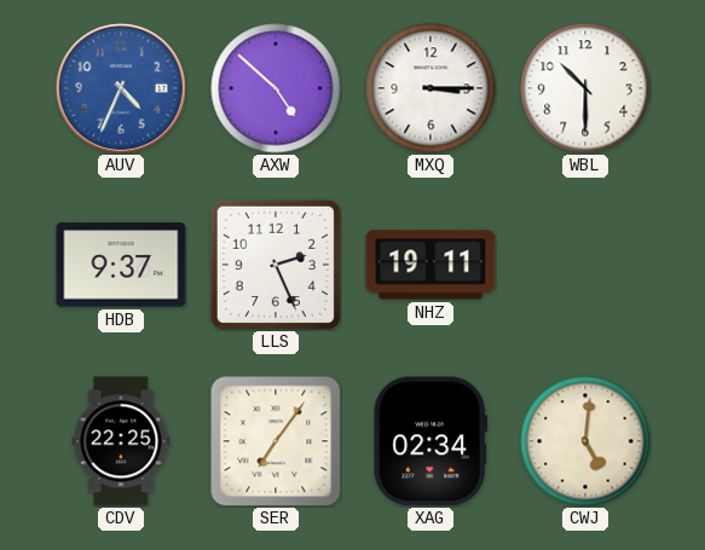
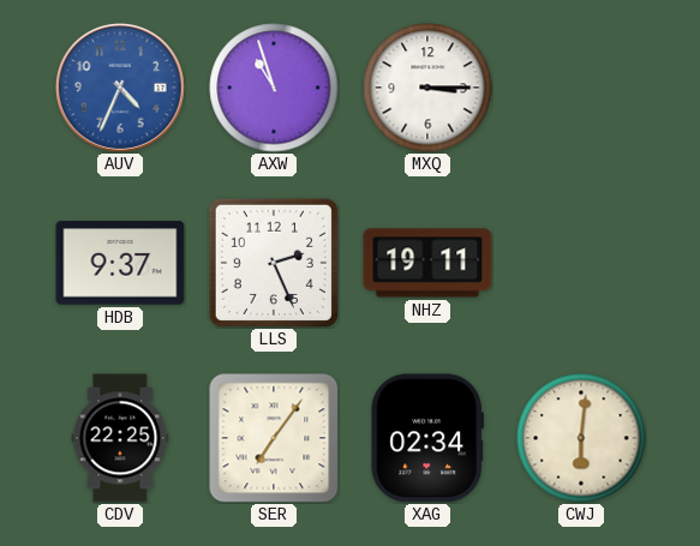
AXW: 4:52 -> 10:57
WBL: 10:30 -> none
CWJ: 5:01 -> 6:01
